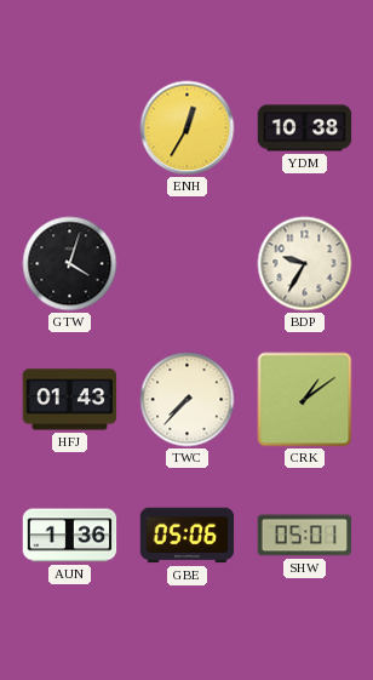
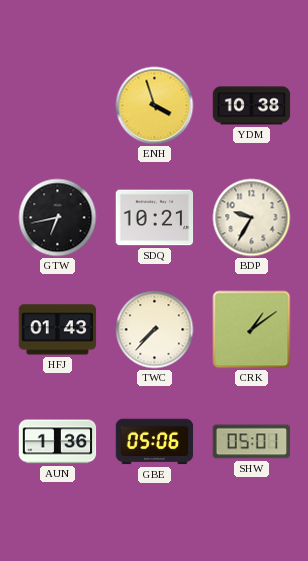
ENH: 12:35 -> 3:57
GTW: 4:03 -> 6:43
SDQ: none -> 10:21
